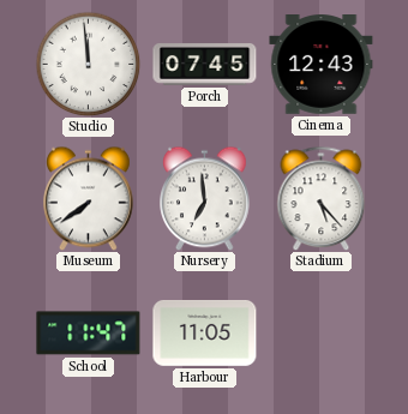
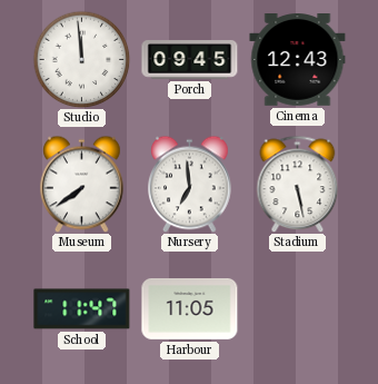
Porch: 07:45 -> 09:45
Stadium: 5:23 -> 5:28
